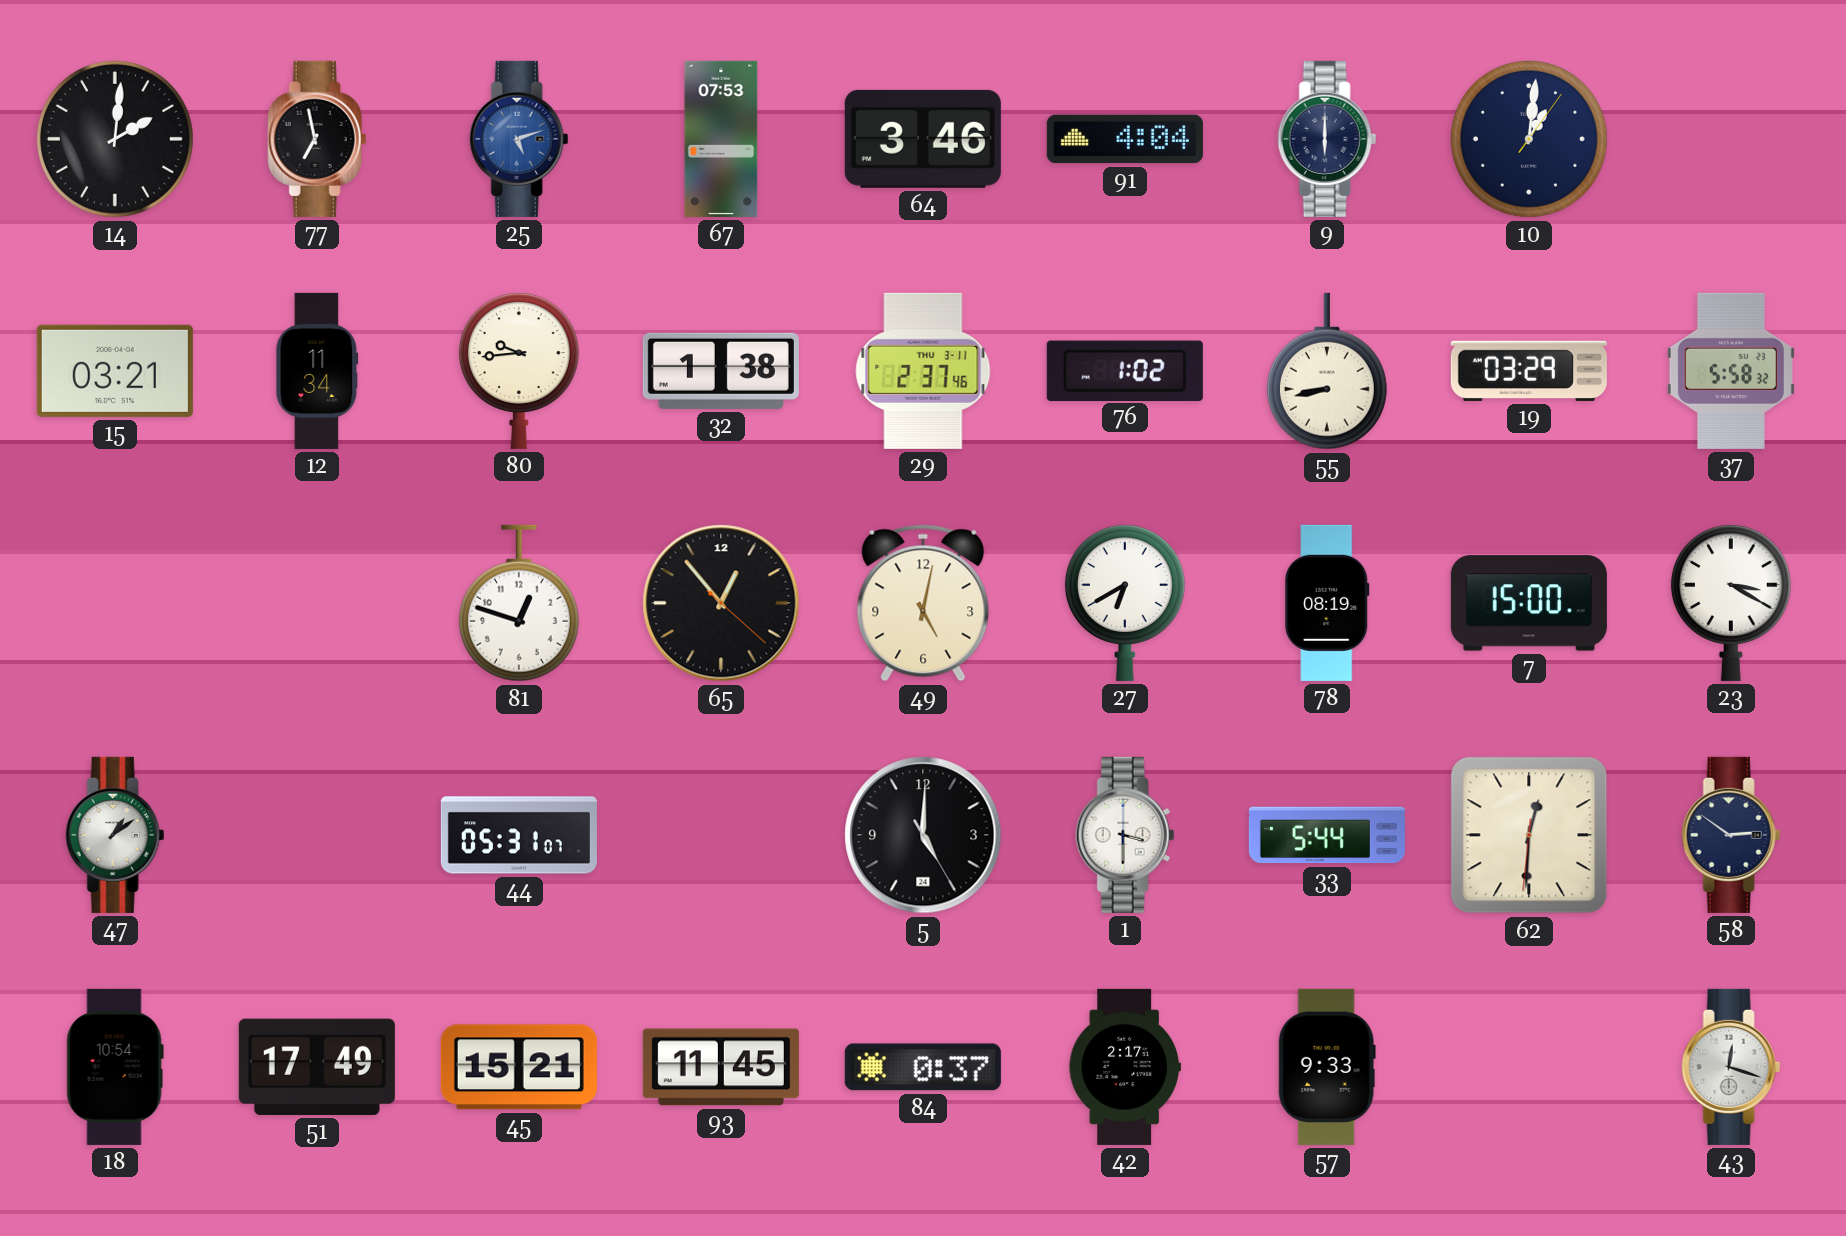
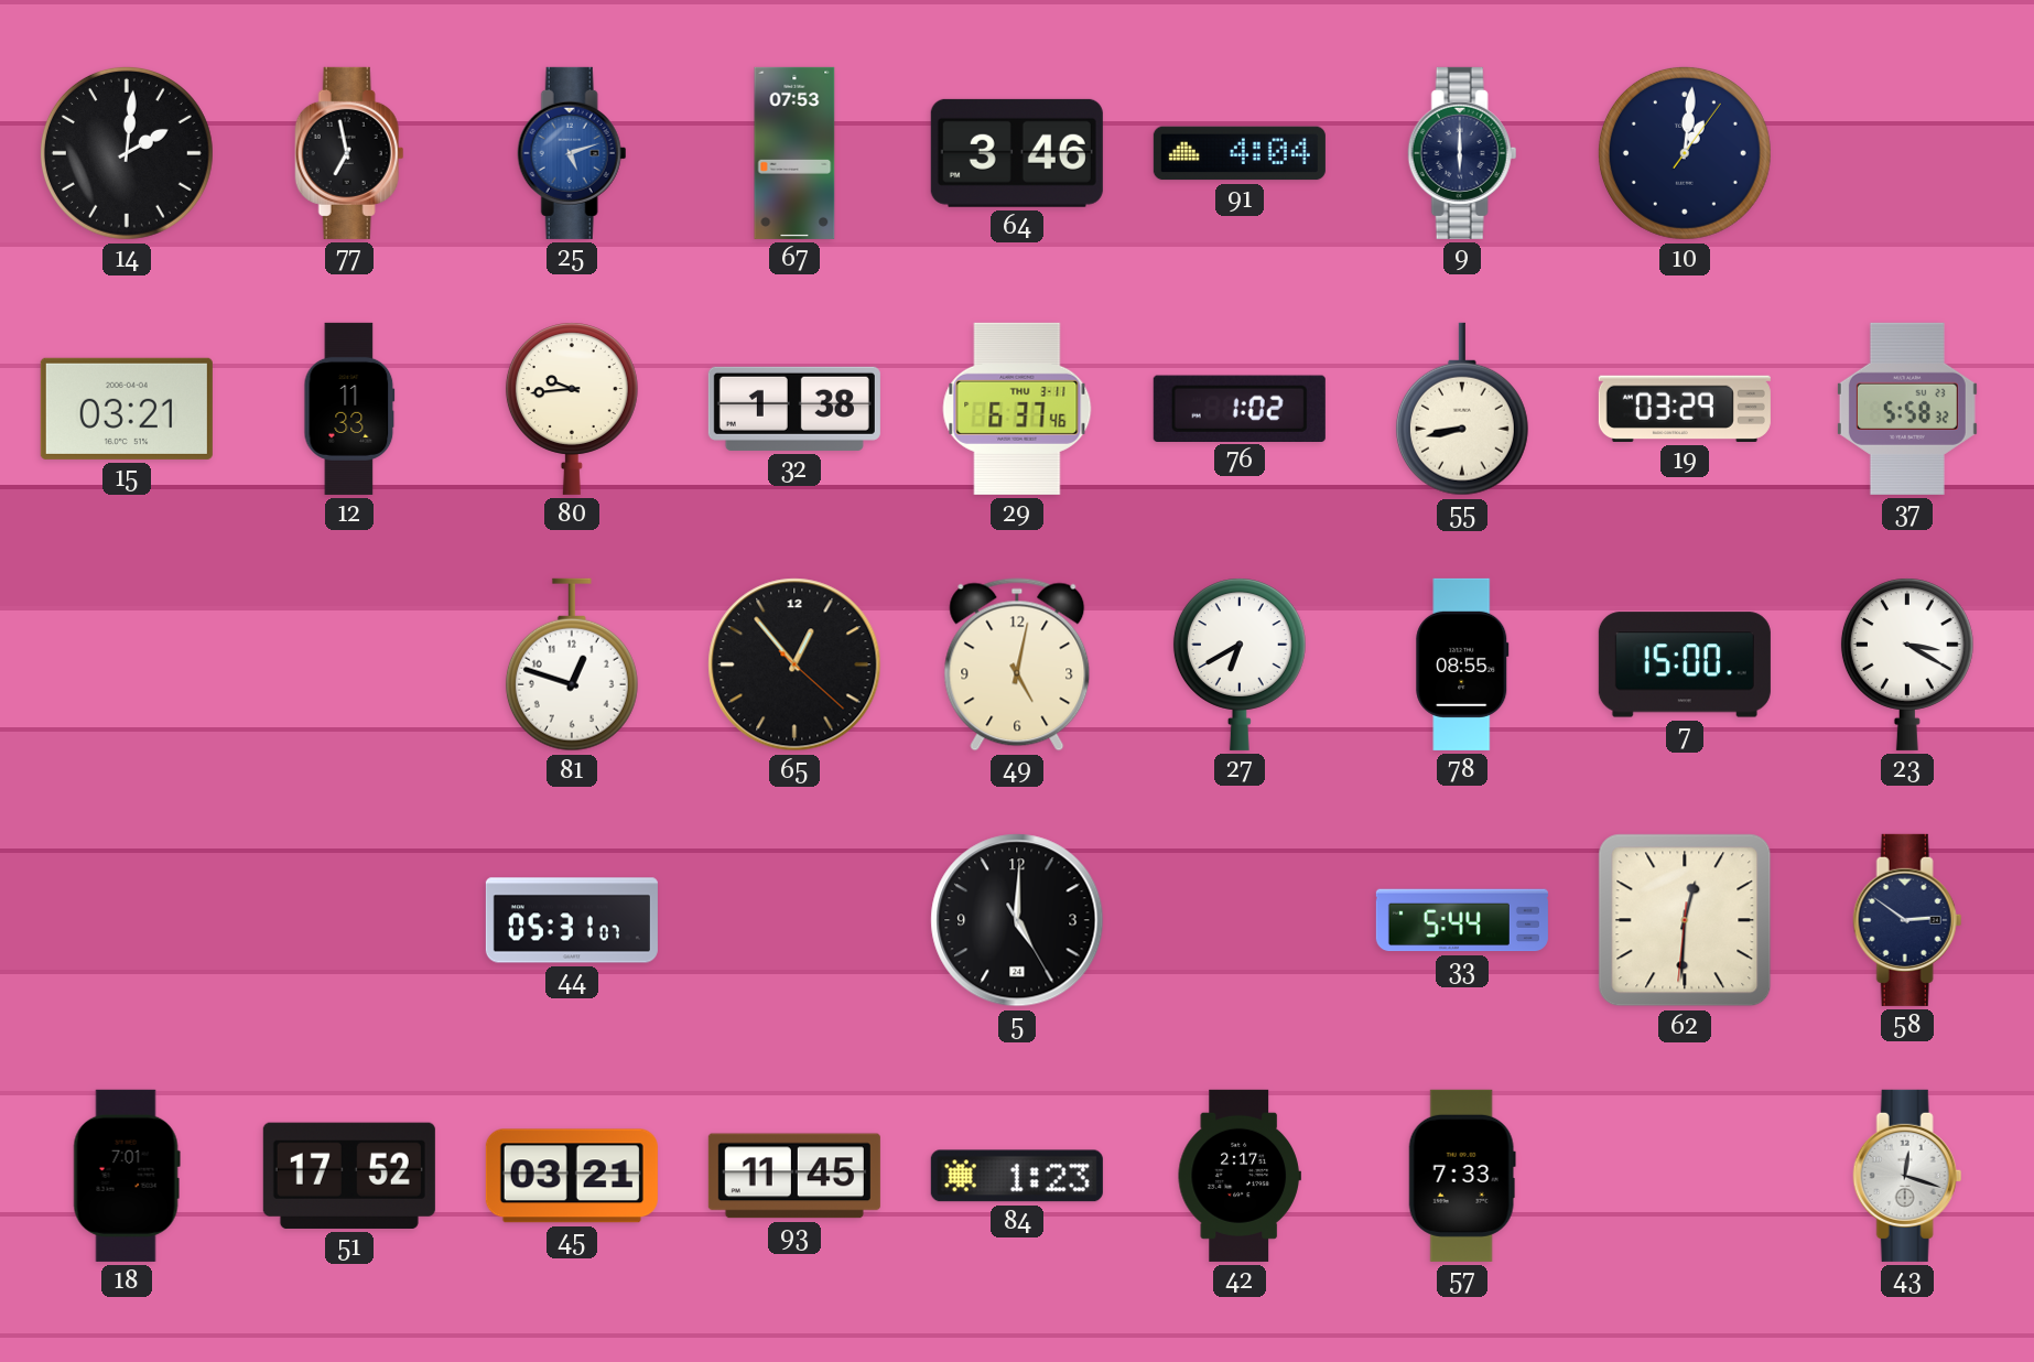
12: 11:34 -> 11:33
29: 2:37 -> 6:37
78: 08:19 -> 08:55
47: 1:09 -> none
1: 3:30 -> none
18: 10:54 -> 7:01
51: 17:49 -> 17:52
45: 15:21 -> 03:21
84: 0:37 -> 1:23
57: 9:33 -> 7:33
